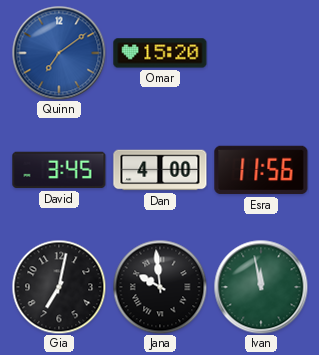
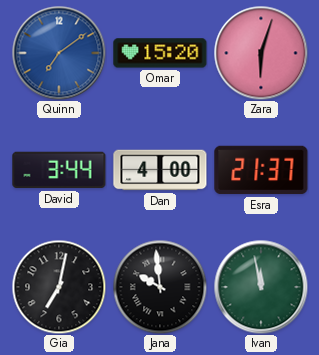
Zara: none -> 6:03
David: 3:45 -> 3:44
Esra: 11:56 -> 21:37
